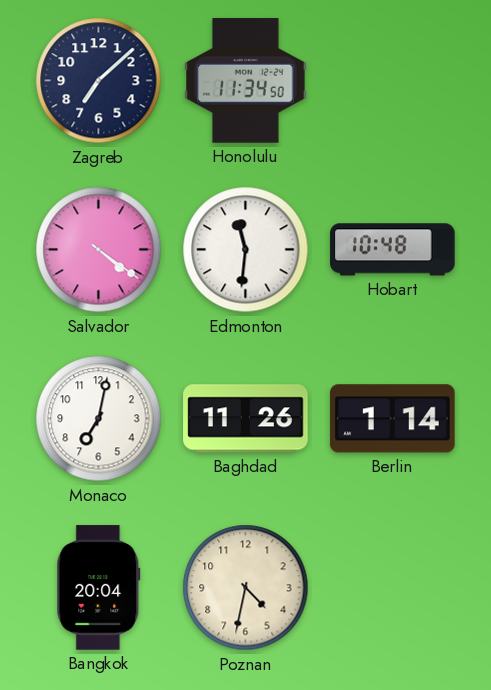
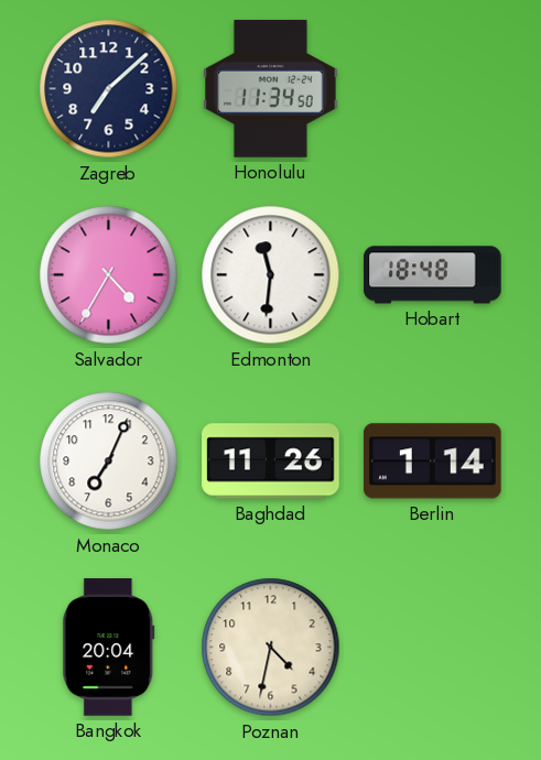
Salvador: 4:21 -> 4:35
Hobart: 10:48 -> 18:48
Monaco: 7:02 -> 7:04
